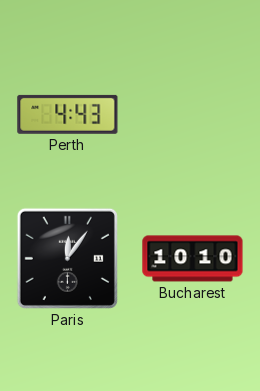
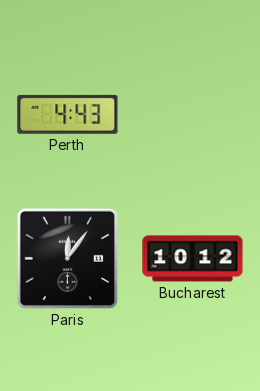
Bucharest: 10:10 -> 10:12
